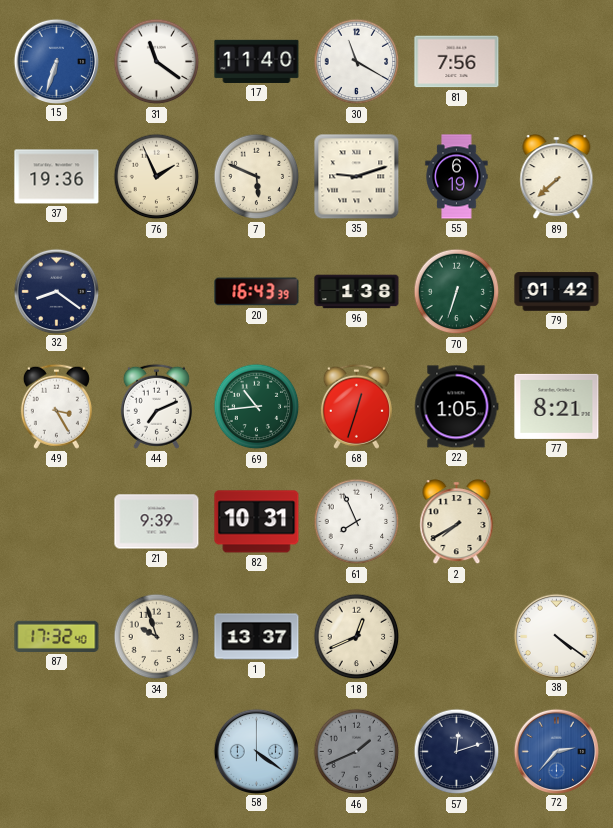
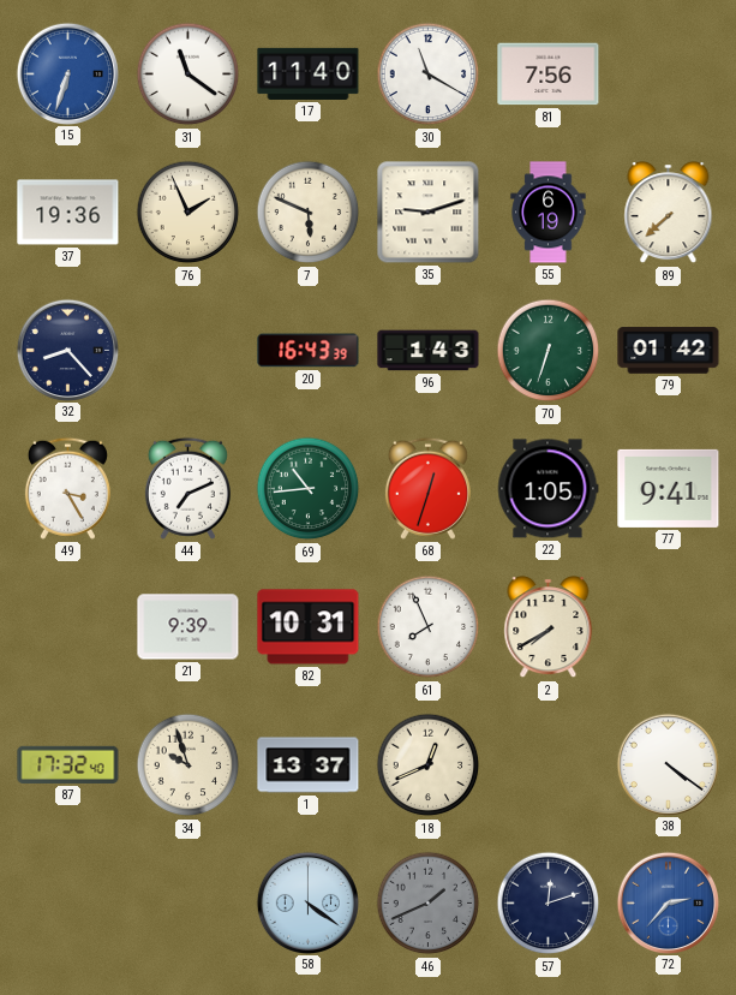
32: 8:21 -> 8:23
96: 1:38 -> 1:43
77: 8:21 -> 9:41
